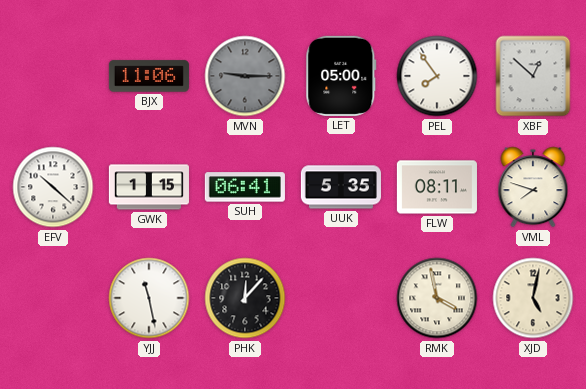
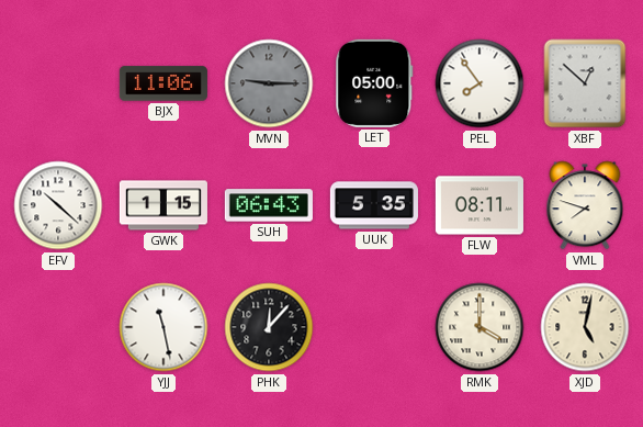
SUH: 06:41 -> 06:43
RMK: 3:58 -> 4:00
